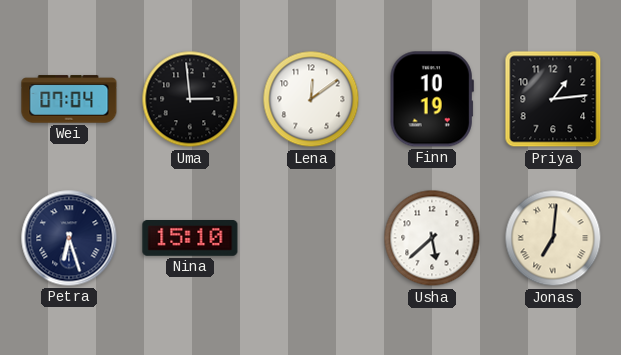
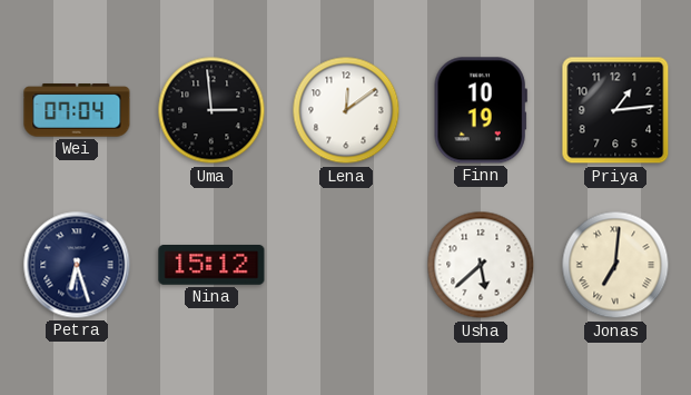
Nina: 15:10 -> 15:12
